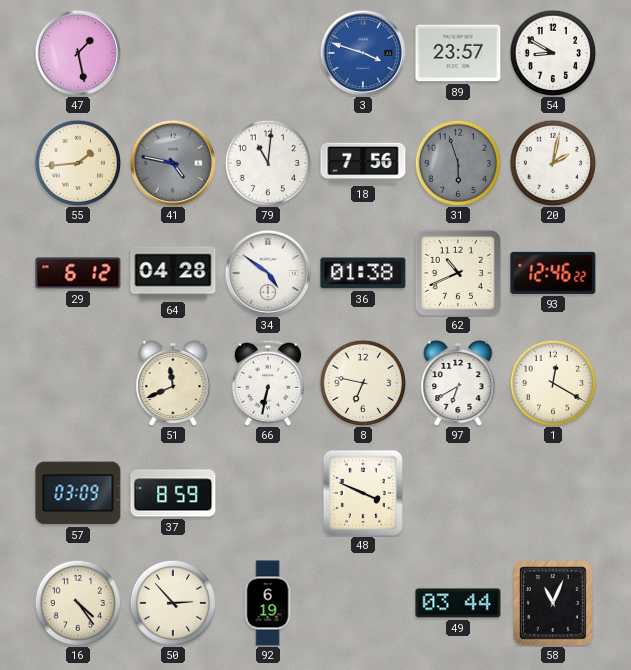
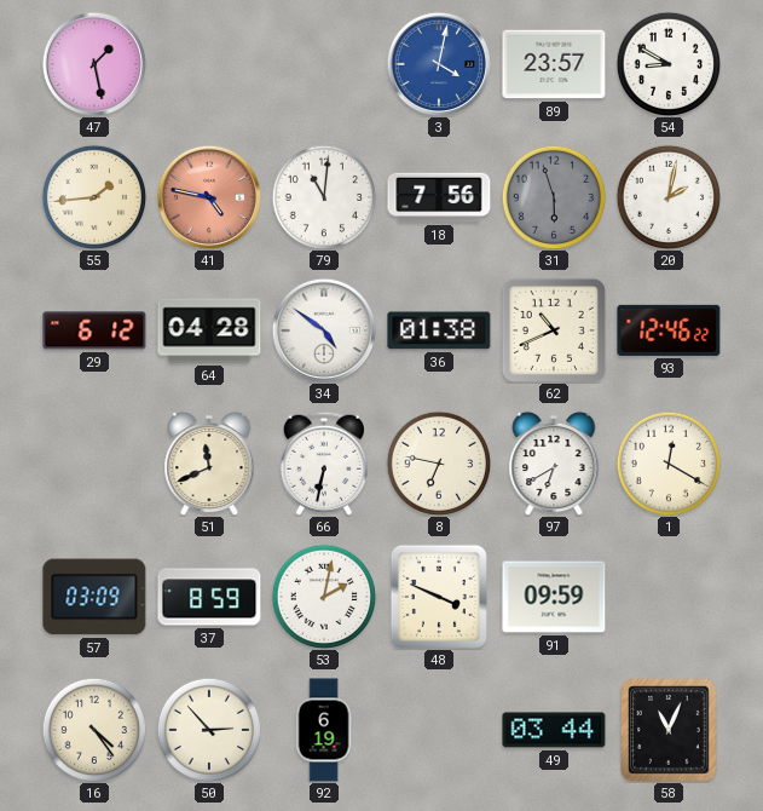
3: 3:48 -> 4:02
41 dial: grey -> salmon
53: none -> 2:02
91: none -> 09:59
